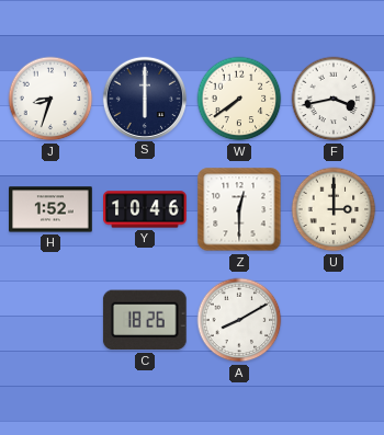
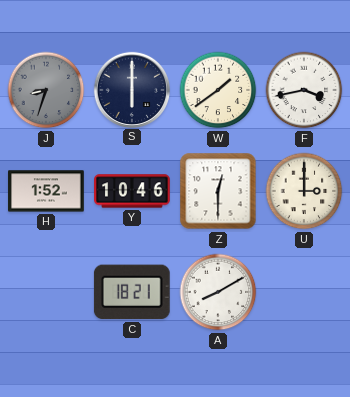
J dial: white -> grey
W: 7:39 -> 1:39
C: 18:26 -> 18:21
